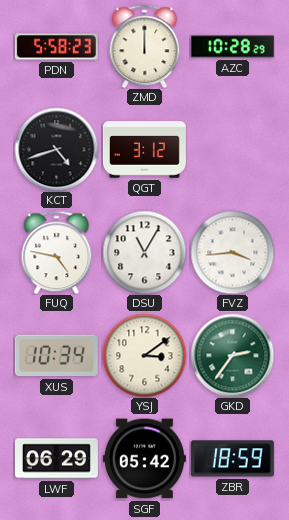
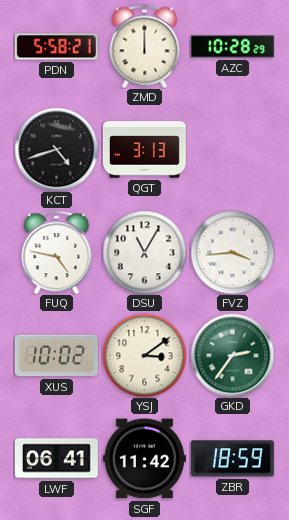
PDN: 5:58:23 -> 5:58:21
QGT: 3:12 -> 3:13
XUS: 10:34 -> 10:02
LWF: 06:29 -> 06:41
SGF: 05:42 -> 11:42
